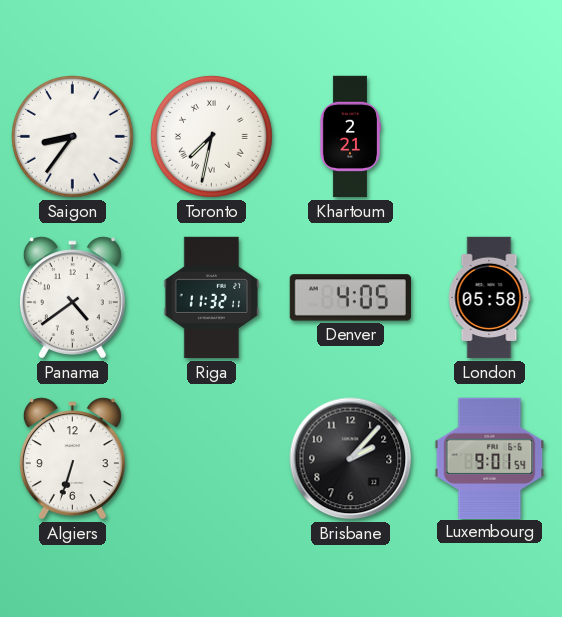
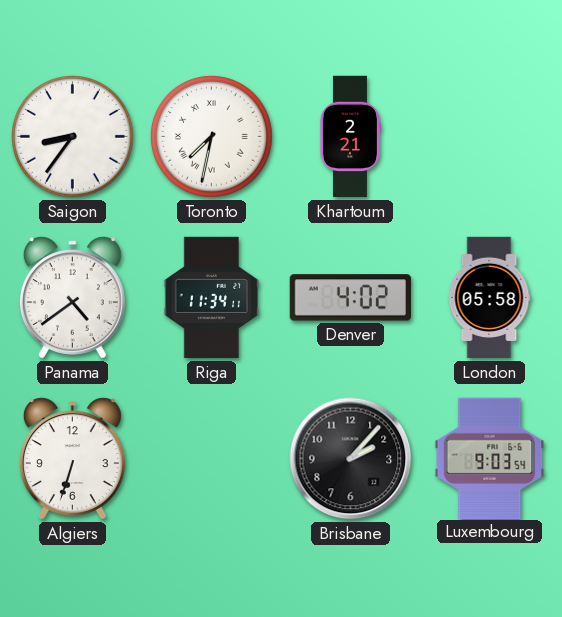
Riga: 11:32 -> 11:34
Denver: 4:05 -> 4:02
Luxembourg: 9:01 -> 9:03
